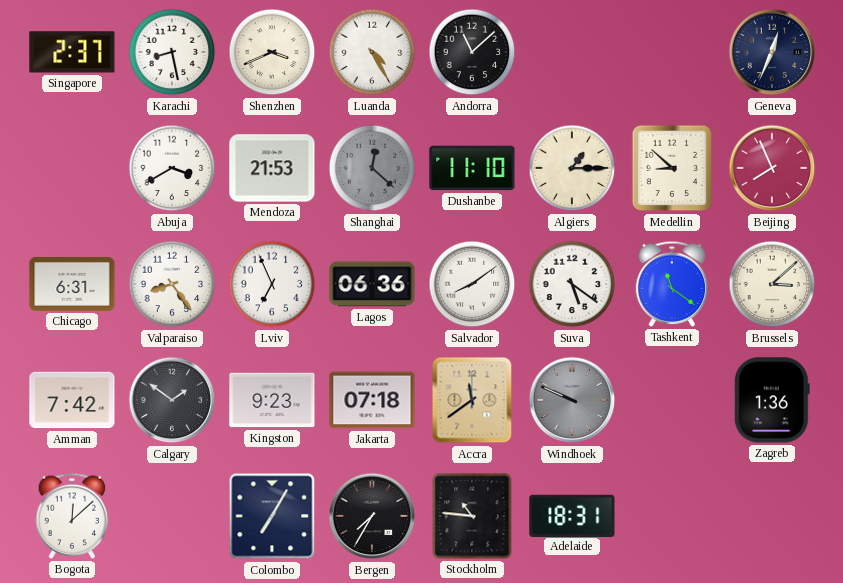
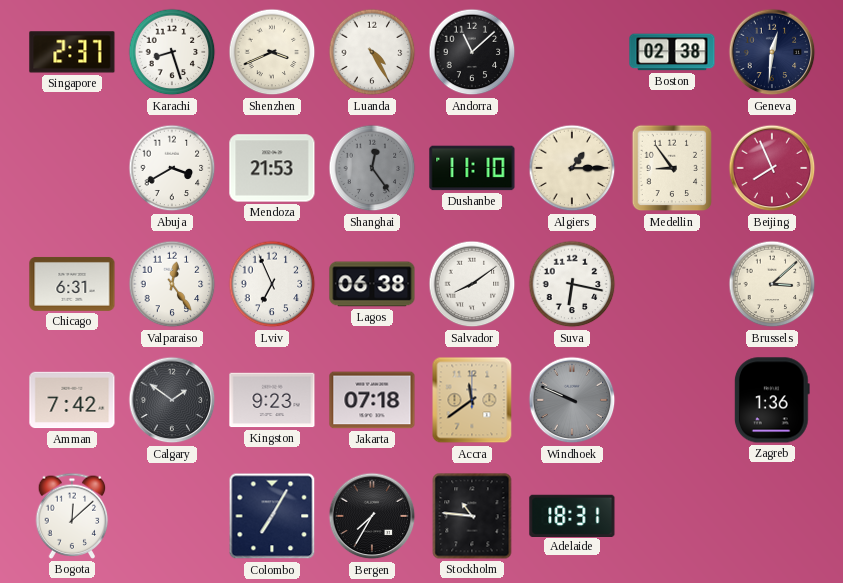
Karachi: 8:28 -> 8:27
Boston: none -> 02:38
Geneva: 12:34 -> 12:31
Shanghai: 12:22 -> 12:24
Medellin: 8:52 -> 8:54
Valparaiso: 8:24 -> 12:24
Lagos: 06:36 -> 06:38
Suva: 5:21 -> 6:17
Tashkent: 11:21 -> none
